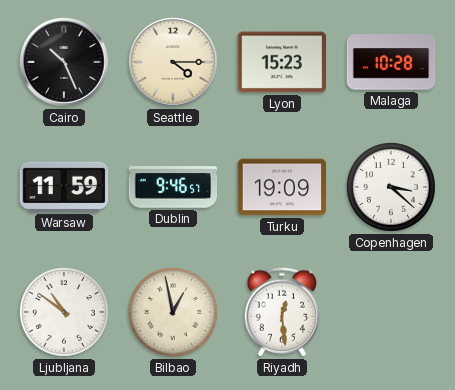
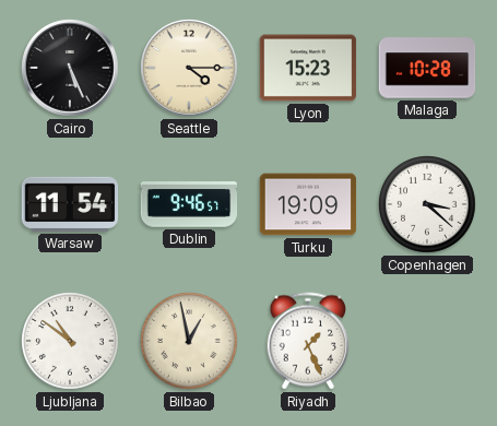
Cairo: 10:26 -> 5:26
Warsaw: 11:59 -> 11:54
Riyadh: 12:29 -> 1:26
